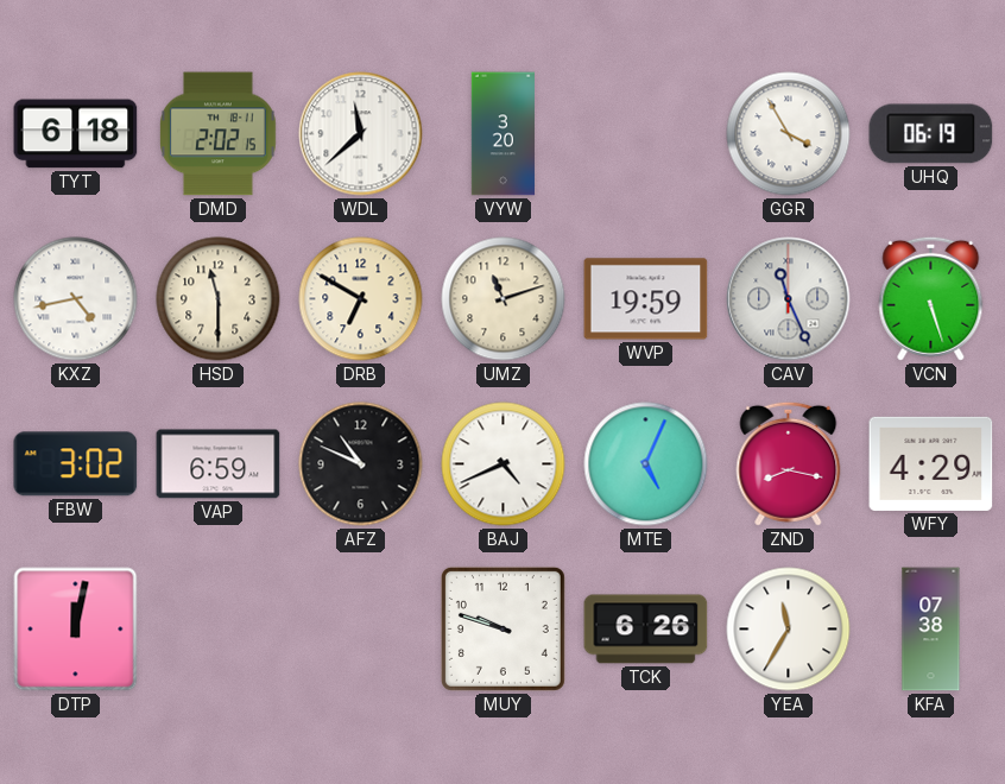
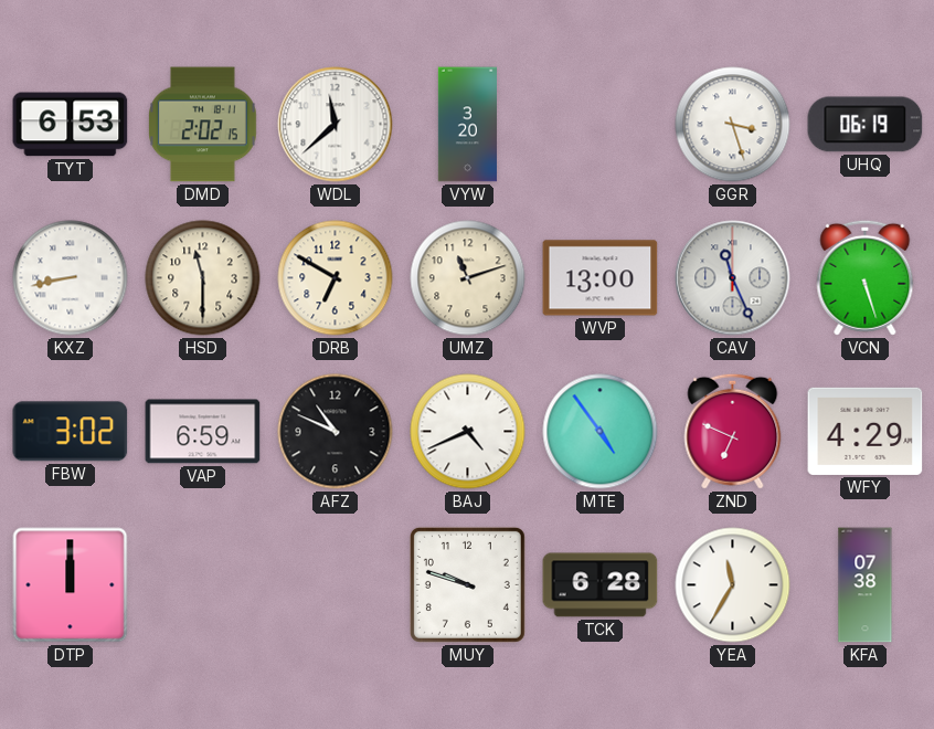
TYT: 6:18 -> 6:53
GGR: 3:55 -> 3:27
KXZ: 4:43 -> 8:43
WVP: 19:59 -> 13:00
MTE: 5:04 -> 4:54
ZND: 8:17 -> 6:49
DTP: 12:02 -> 12:00
TCK: 6:26 -> 6:28
